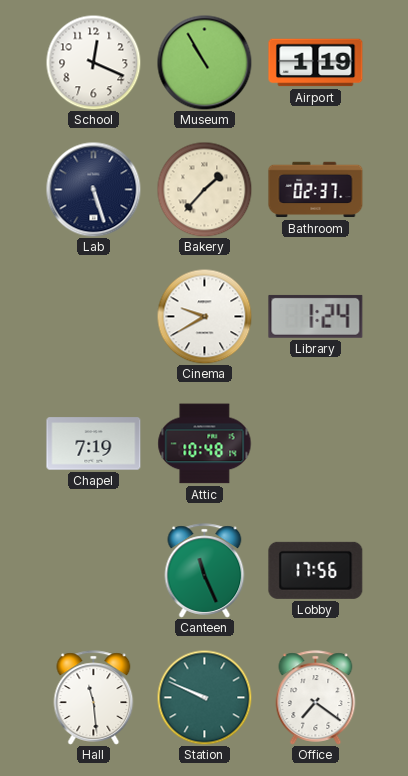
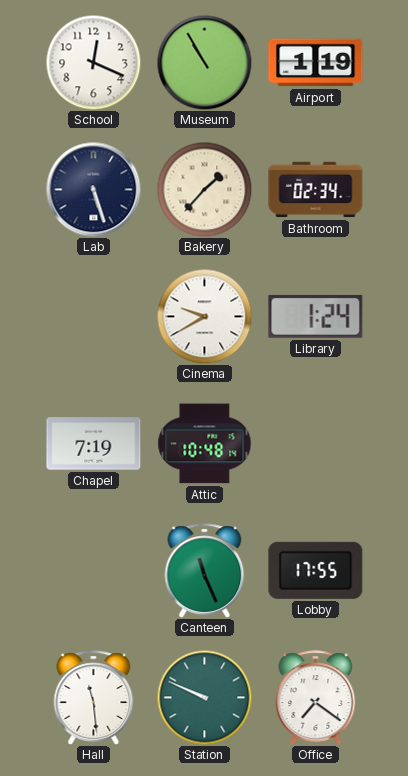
Bathroom: 02:37 -> 02:34
Lobby: 17:56 -> 17:55
